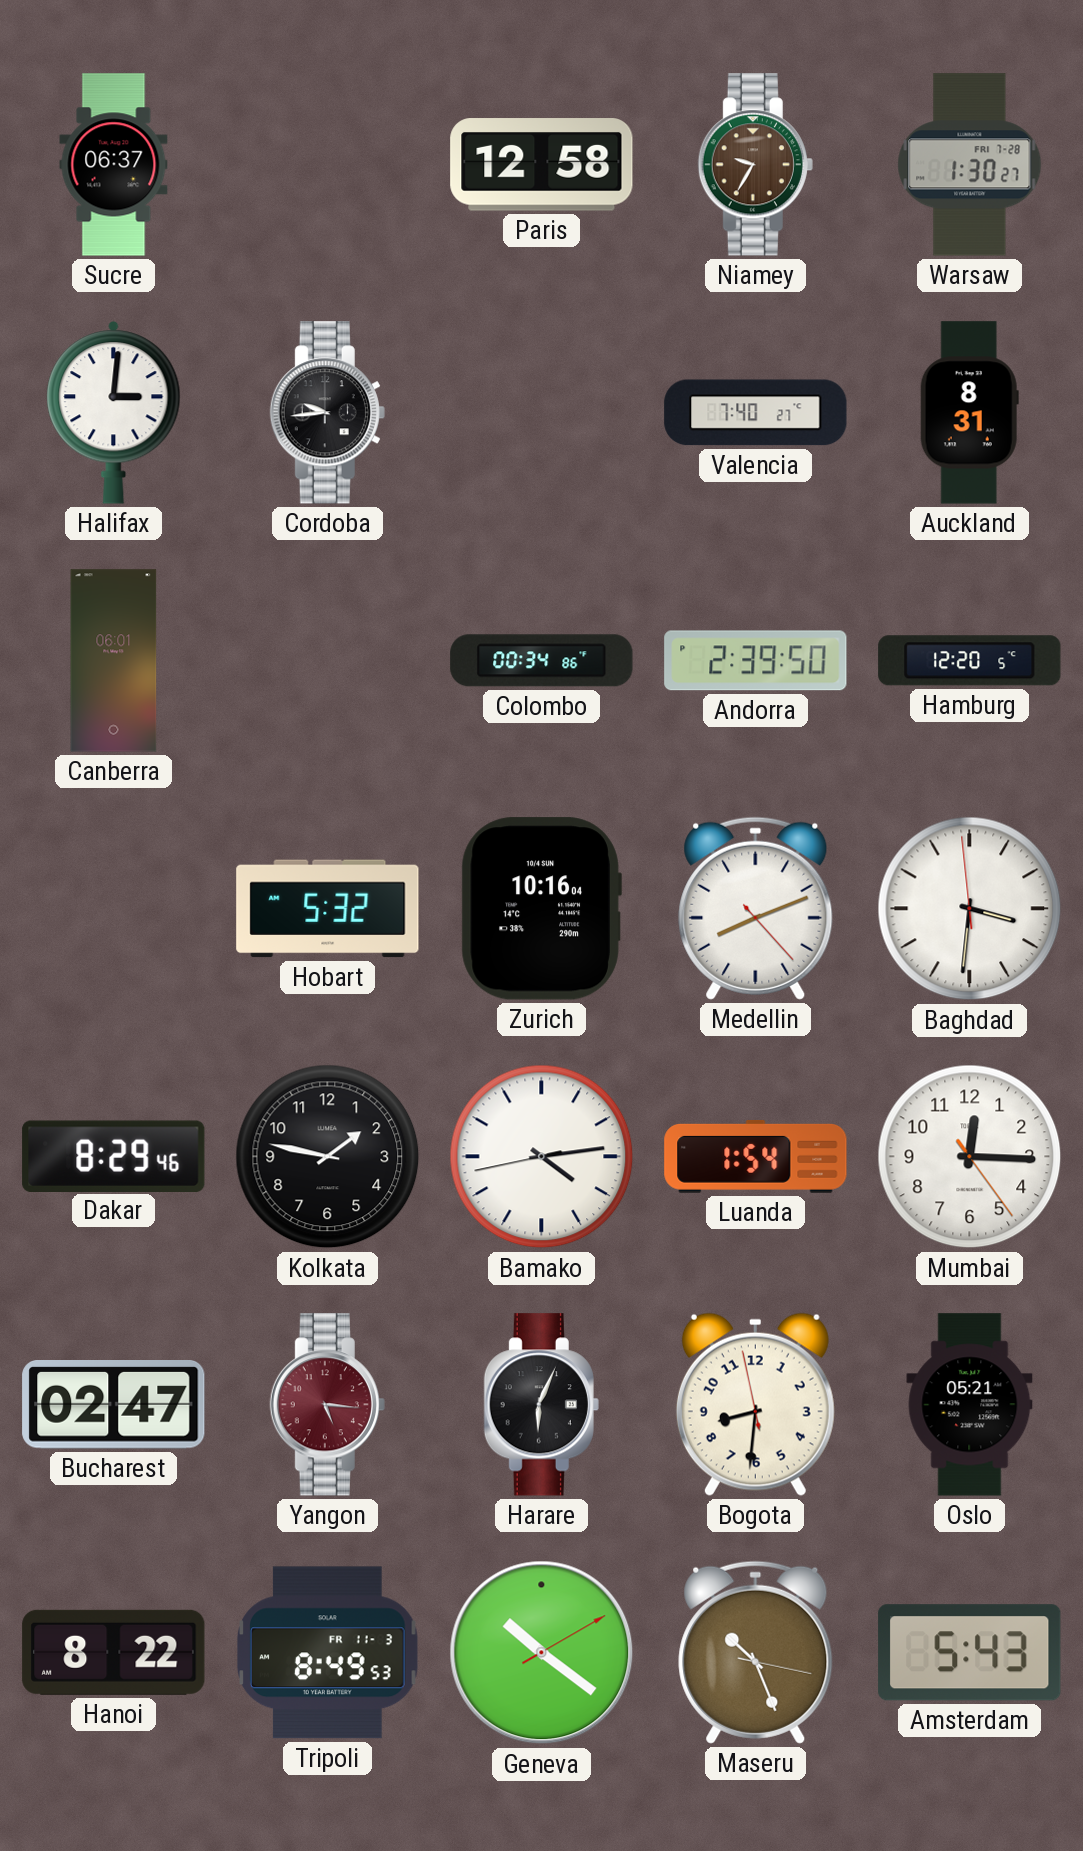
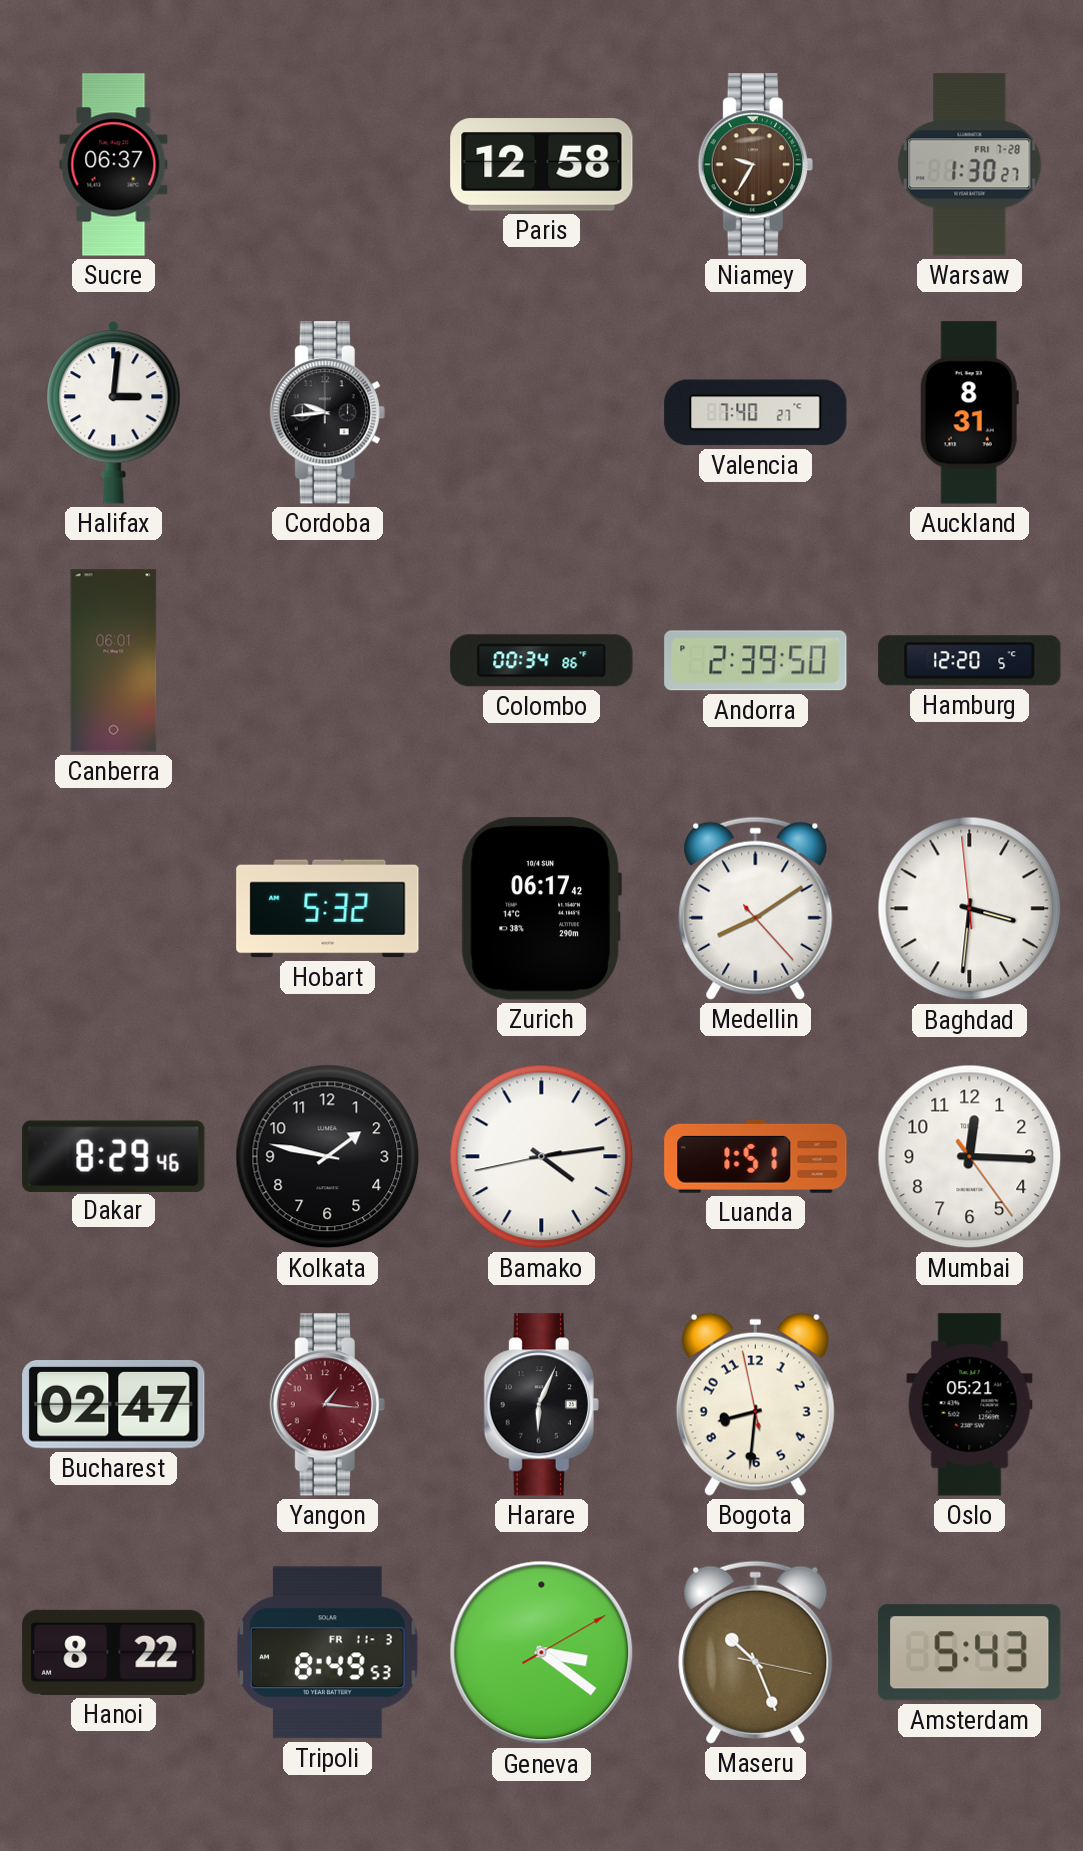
Zurich: 10:16 -> 06:17
Medellin: 8:11 -> 8:09
Luanda: 1:54 -> 1:51
Yangon: 5:16 -> 1:16
Geneva: 10:21 -> 3:21
